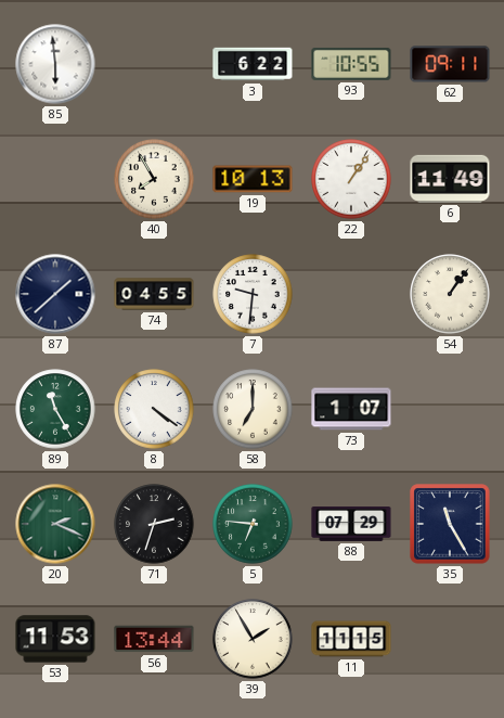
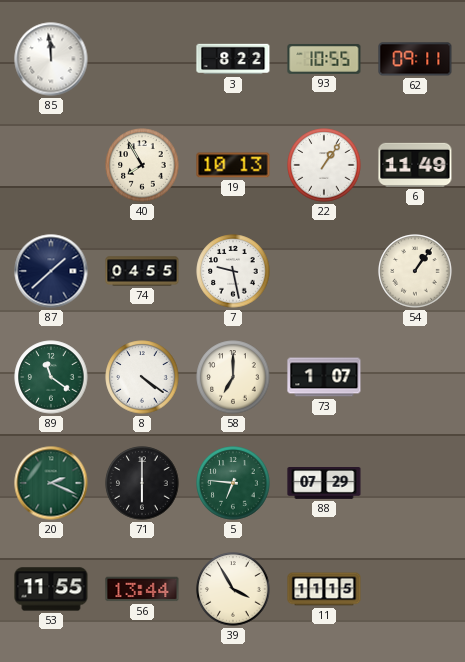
85: 5:59 -> 11:59
3: 6:22 -> 8:22
7: 9:31 -> 9:28
89: 11:25 -> 11:21
71: 2:33 -> 6:00
35: 11:25 -> none
53: 11:53 -> 11:55
39: 1:55 -> 3:55
